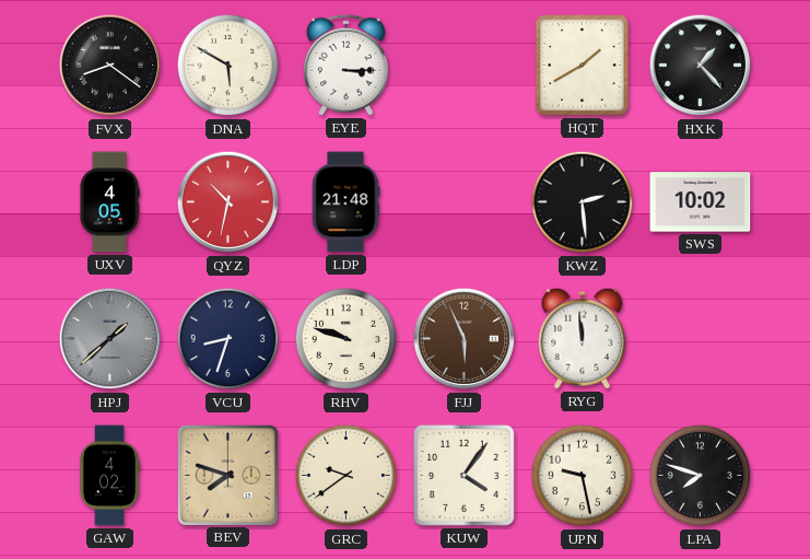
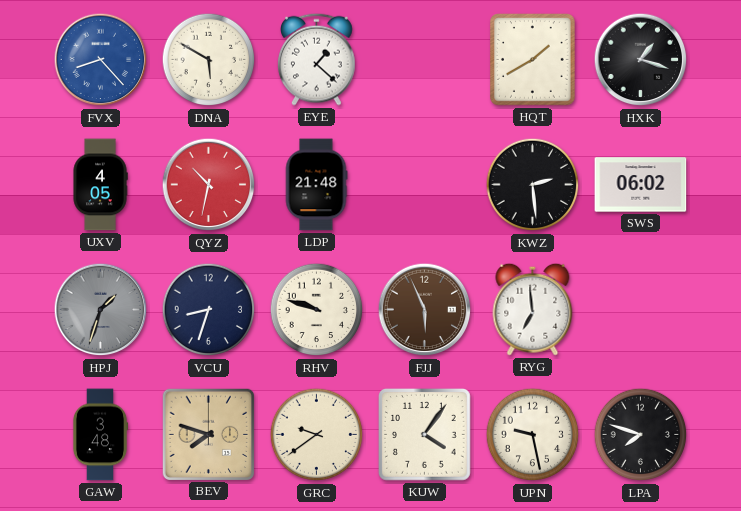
FVX: 8:21 -> 8:23
FVX dial: black -> blue
EYE: 3:15 -> 1:22
HXK: 1:23 -> 1:18
SWS: 10:02 -> 06:02
HPJ: 1:38 -> 1:33
RYG: 11:59 -> 6:59
GAW: 4:02 -> 3:48
